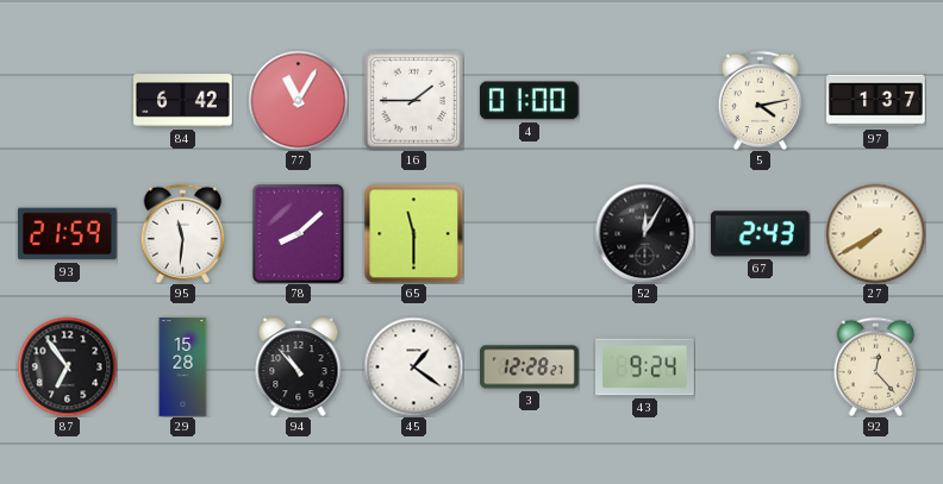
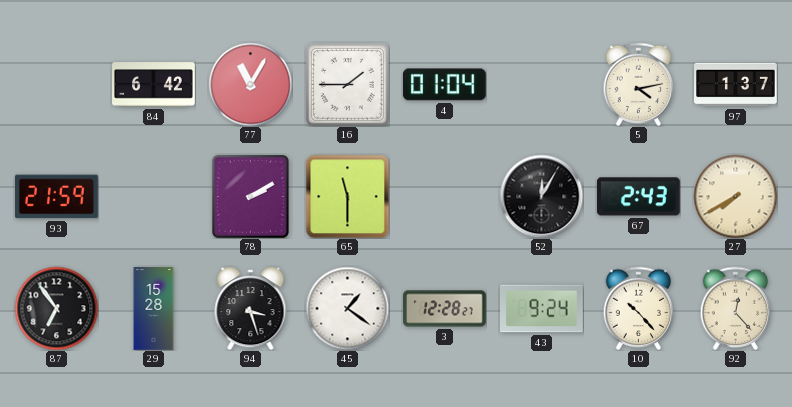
4: 01:00 -> 01:04
95: 11:31 -> none
78: 8:08 -> 2:10
94: 10:53 -> 3:27
10: none -> 10:23
